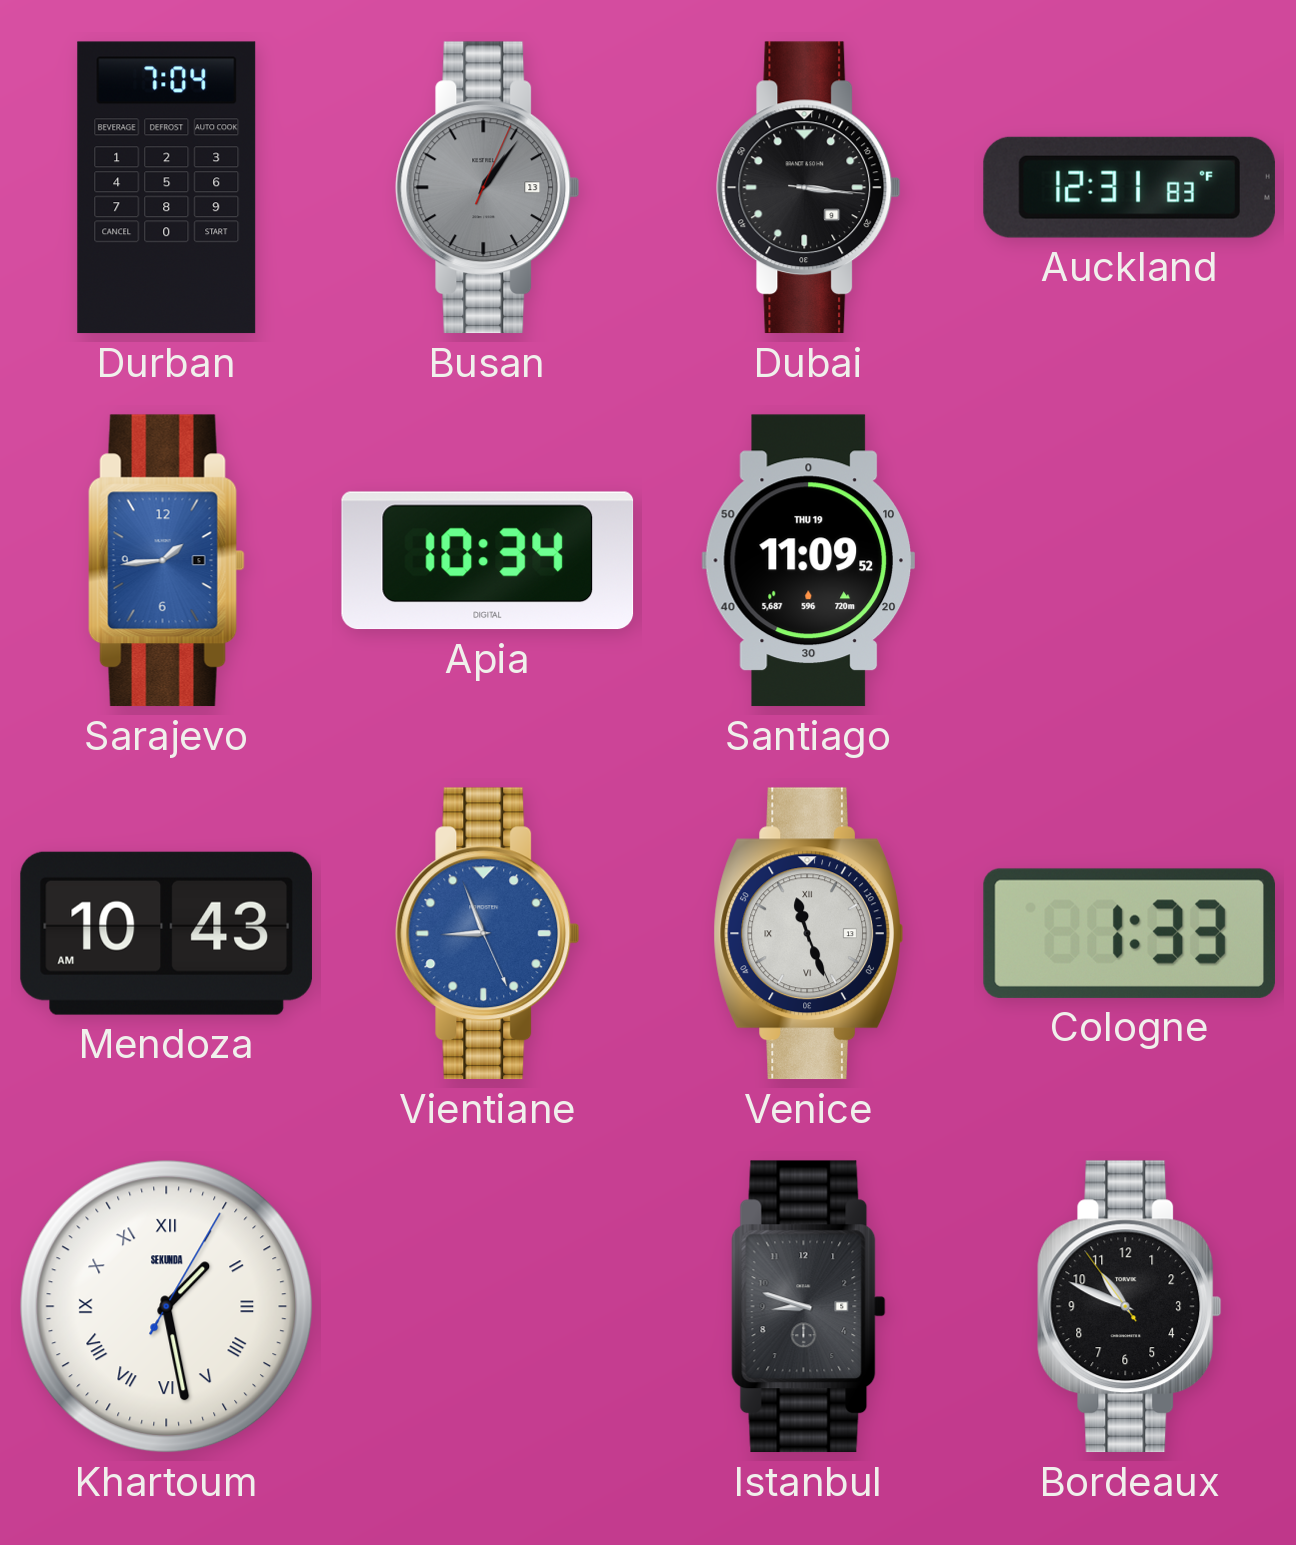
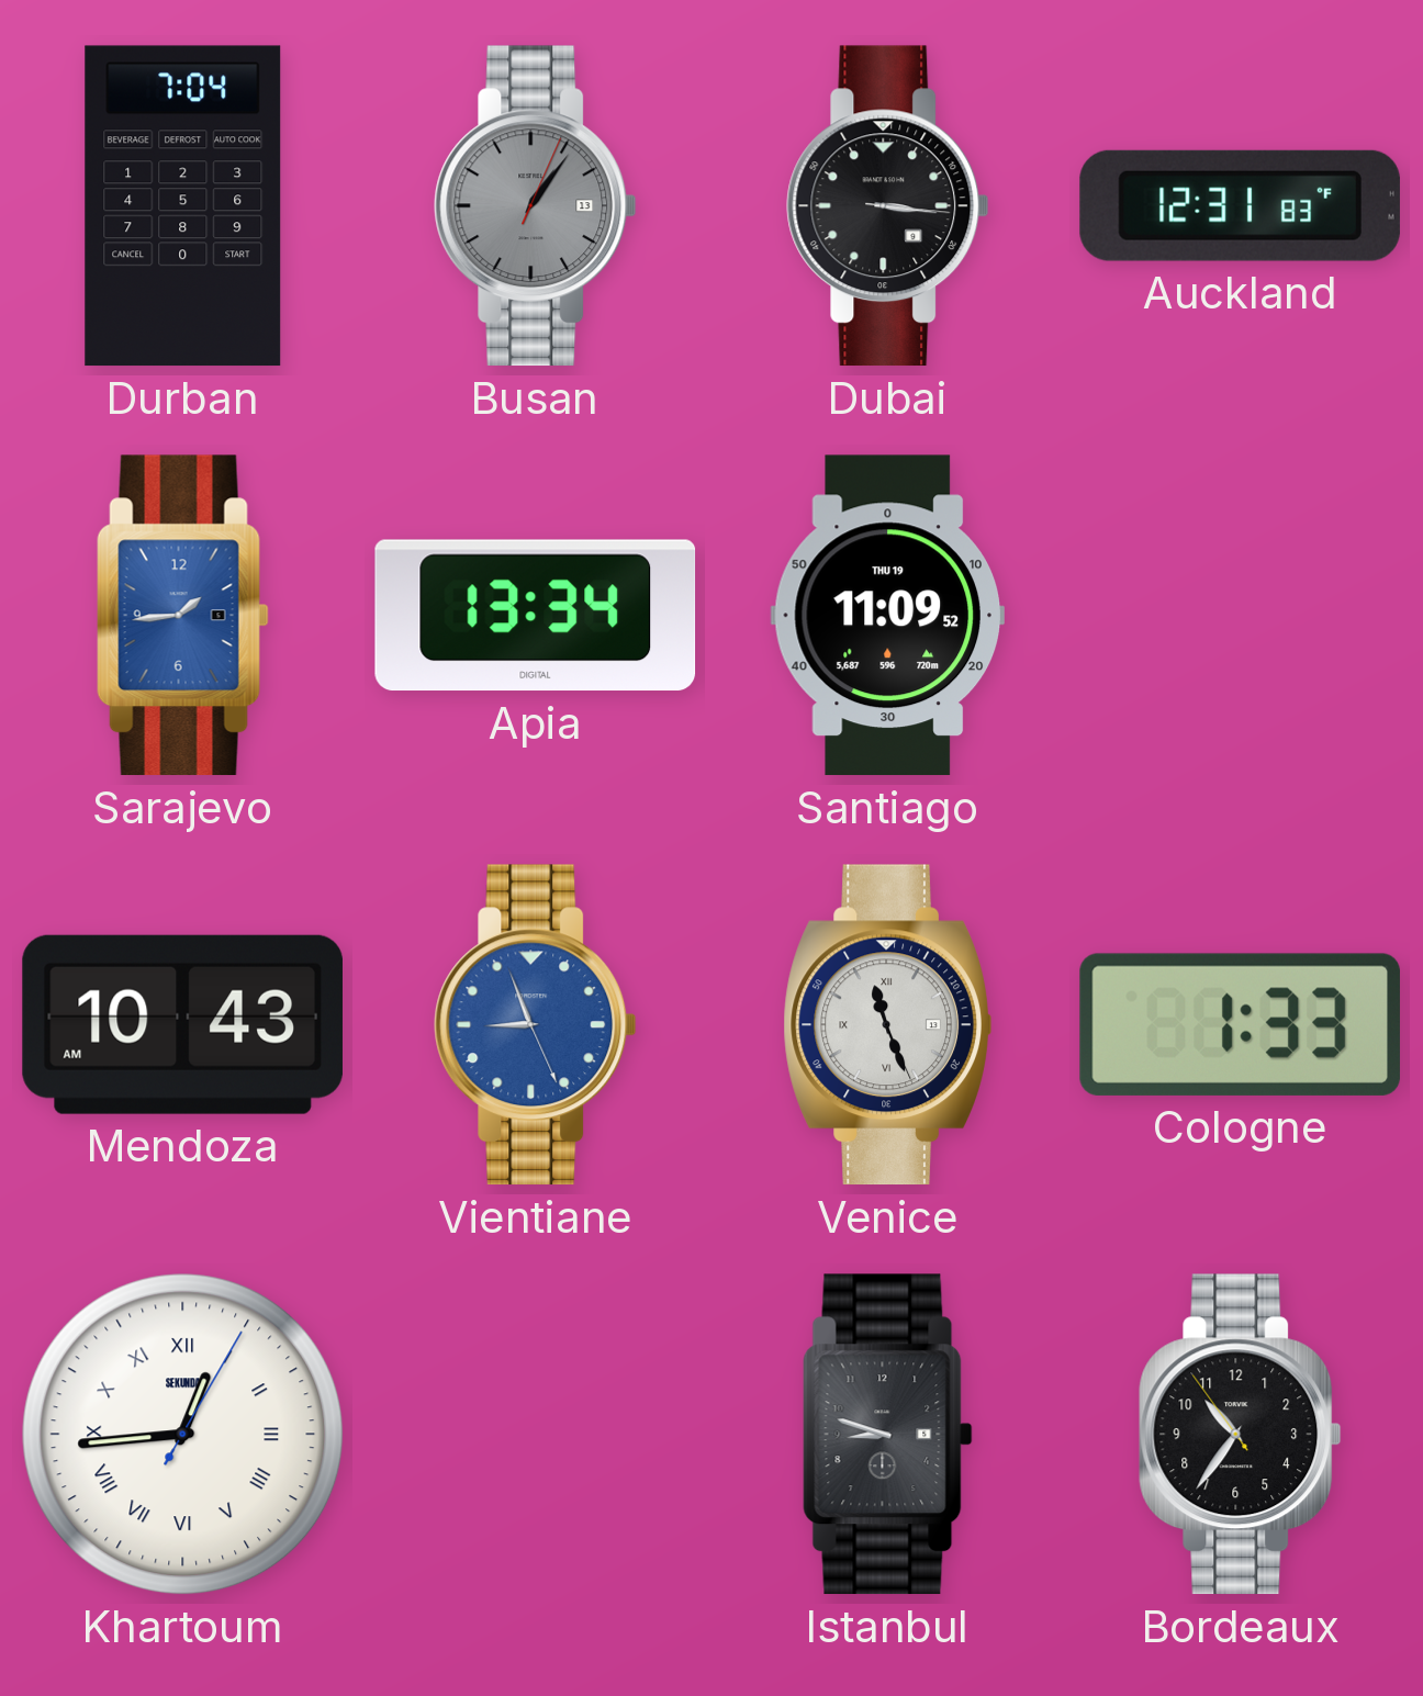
Apia: 10:34 -> 13:34
Khartoum: 1:28 -> 12:44
Bordeaux: 10:48 -> 10:35
